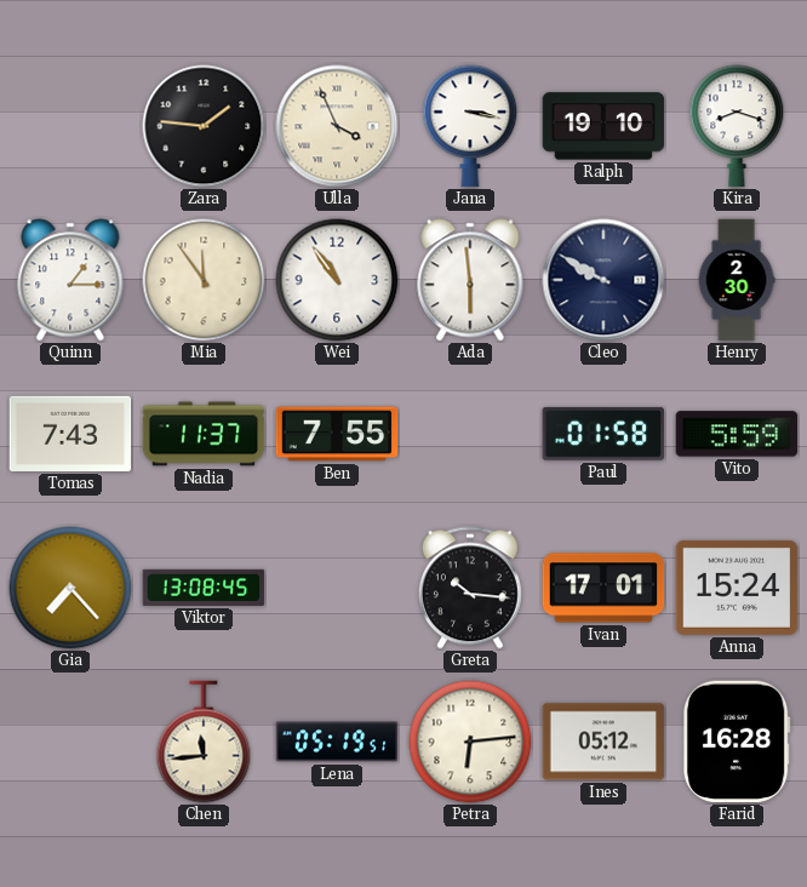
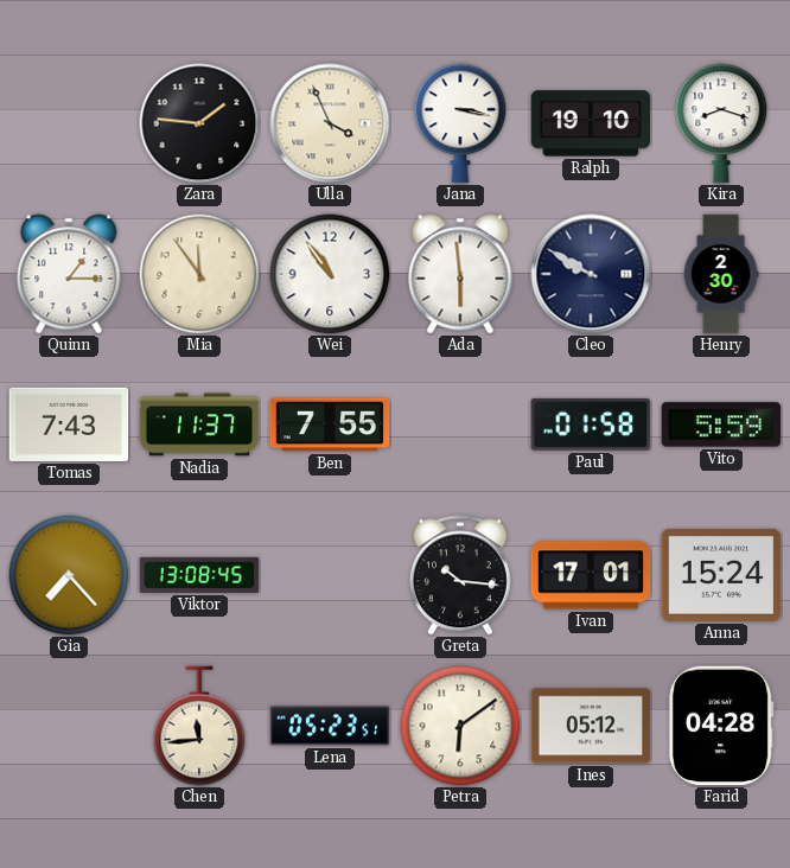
Lena: 05:19 -> 05:23
Petra: 6:14 -> 6:09
Farid: 16:28 -> 04:28
